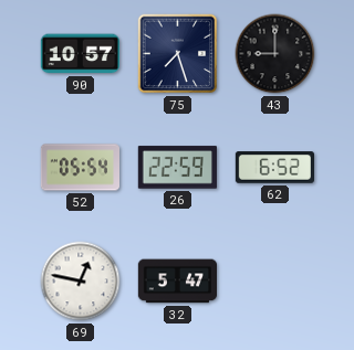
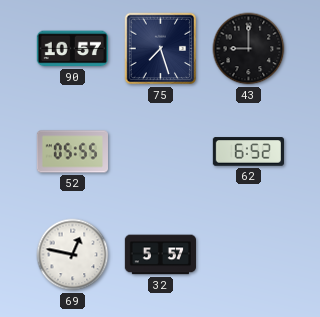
52: 05:54 -> 05:55
26: 22:59 -> none
32: 5:47 -> 5:57
